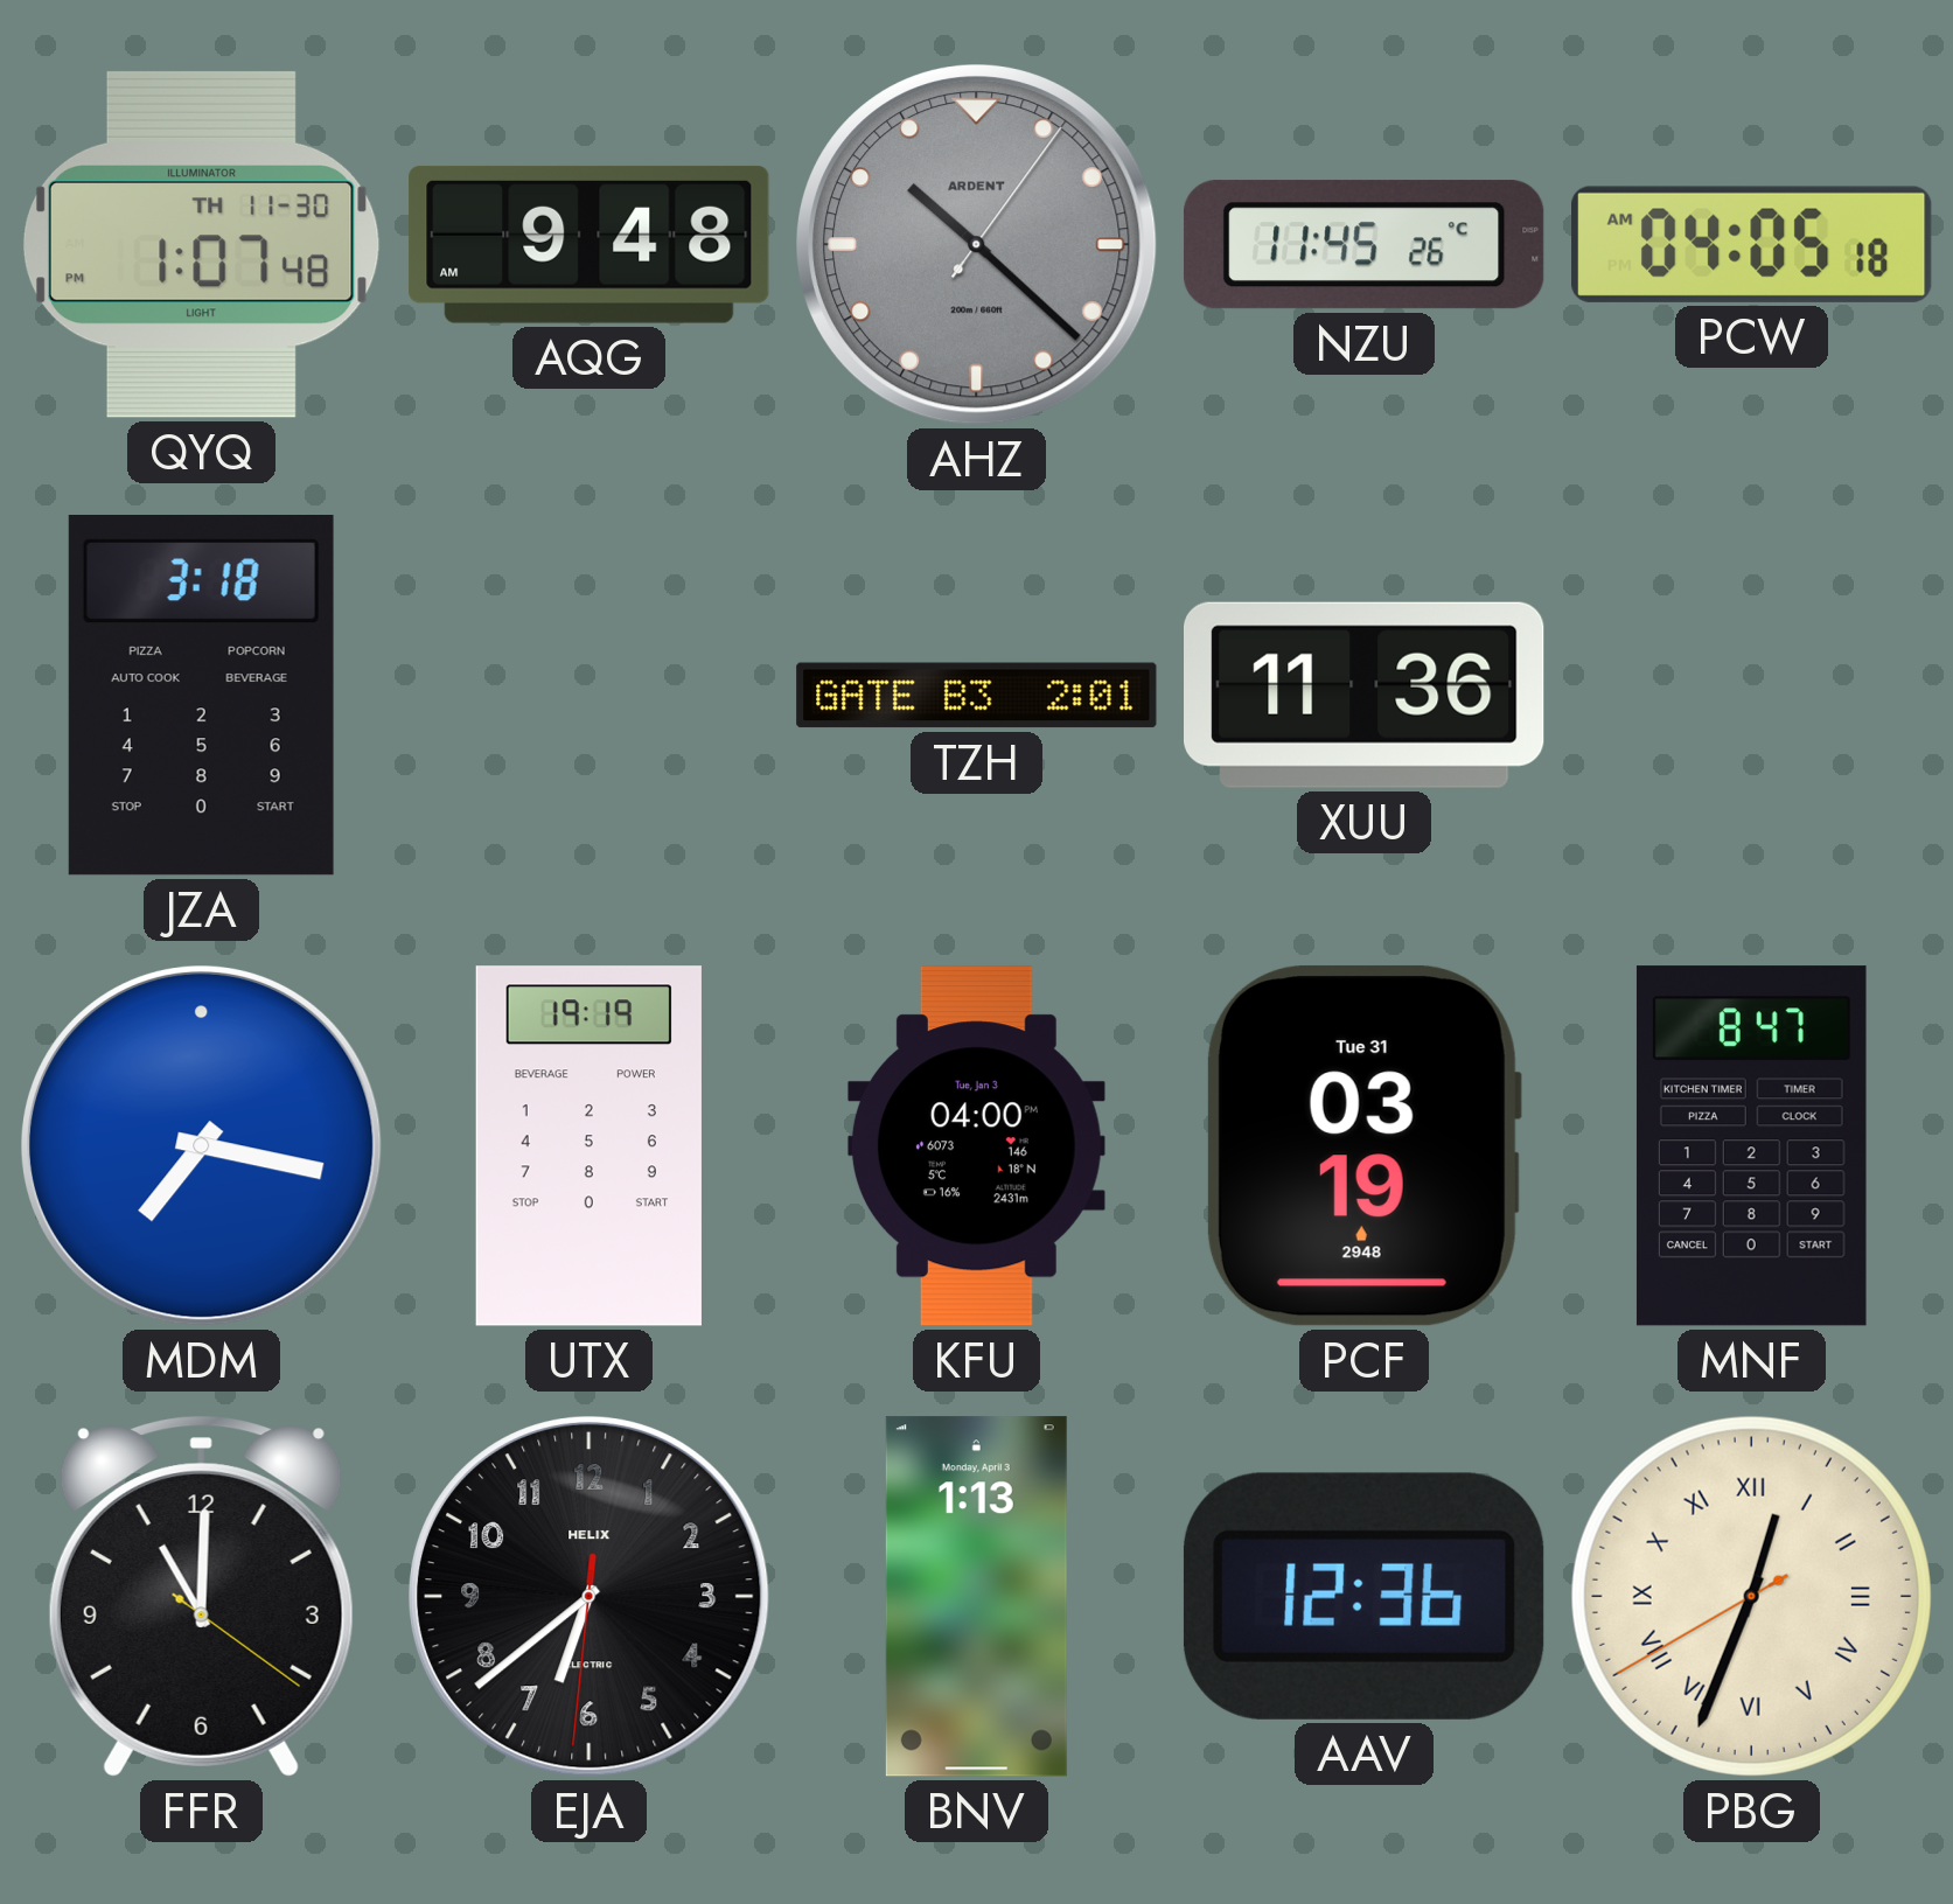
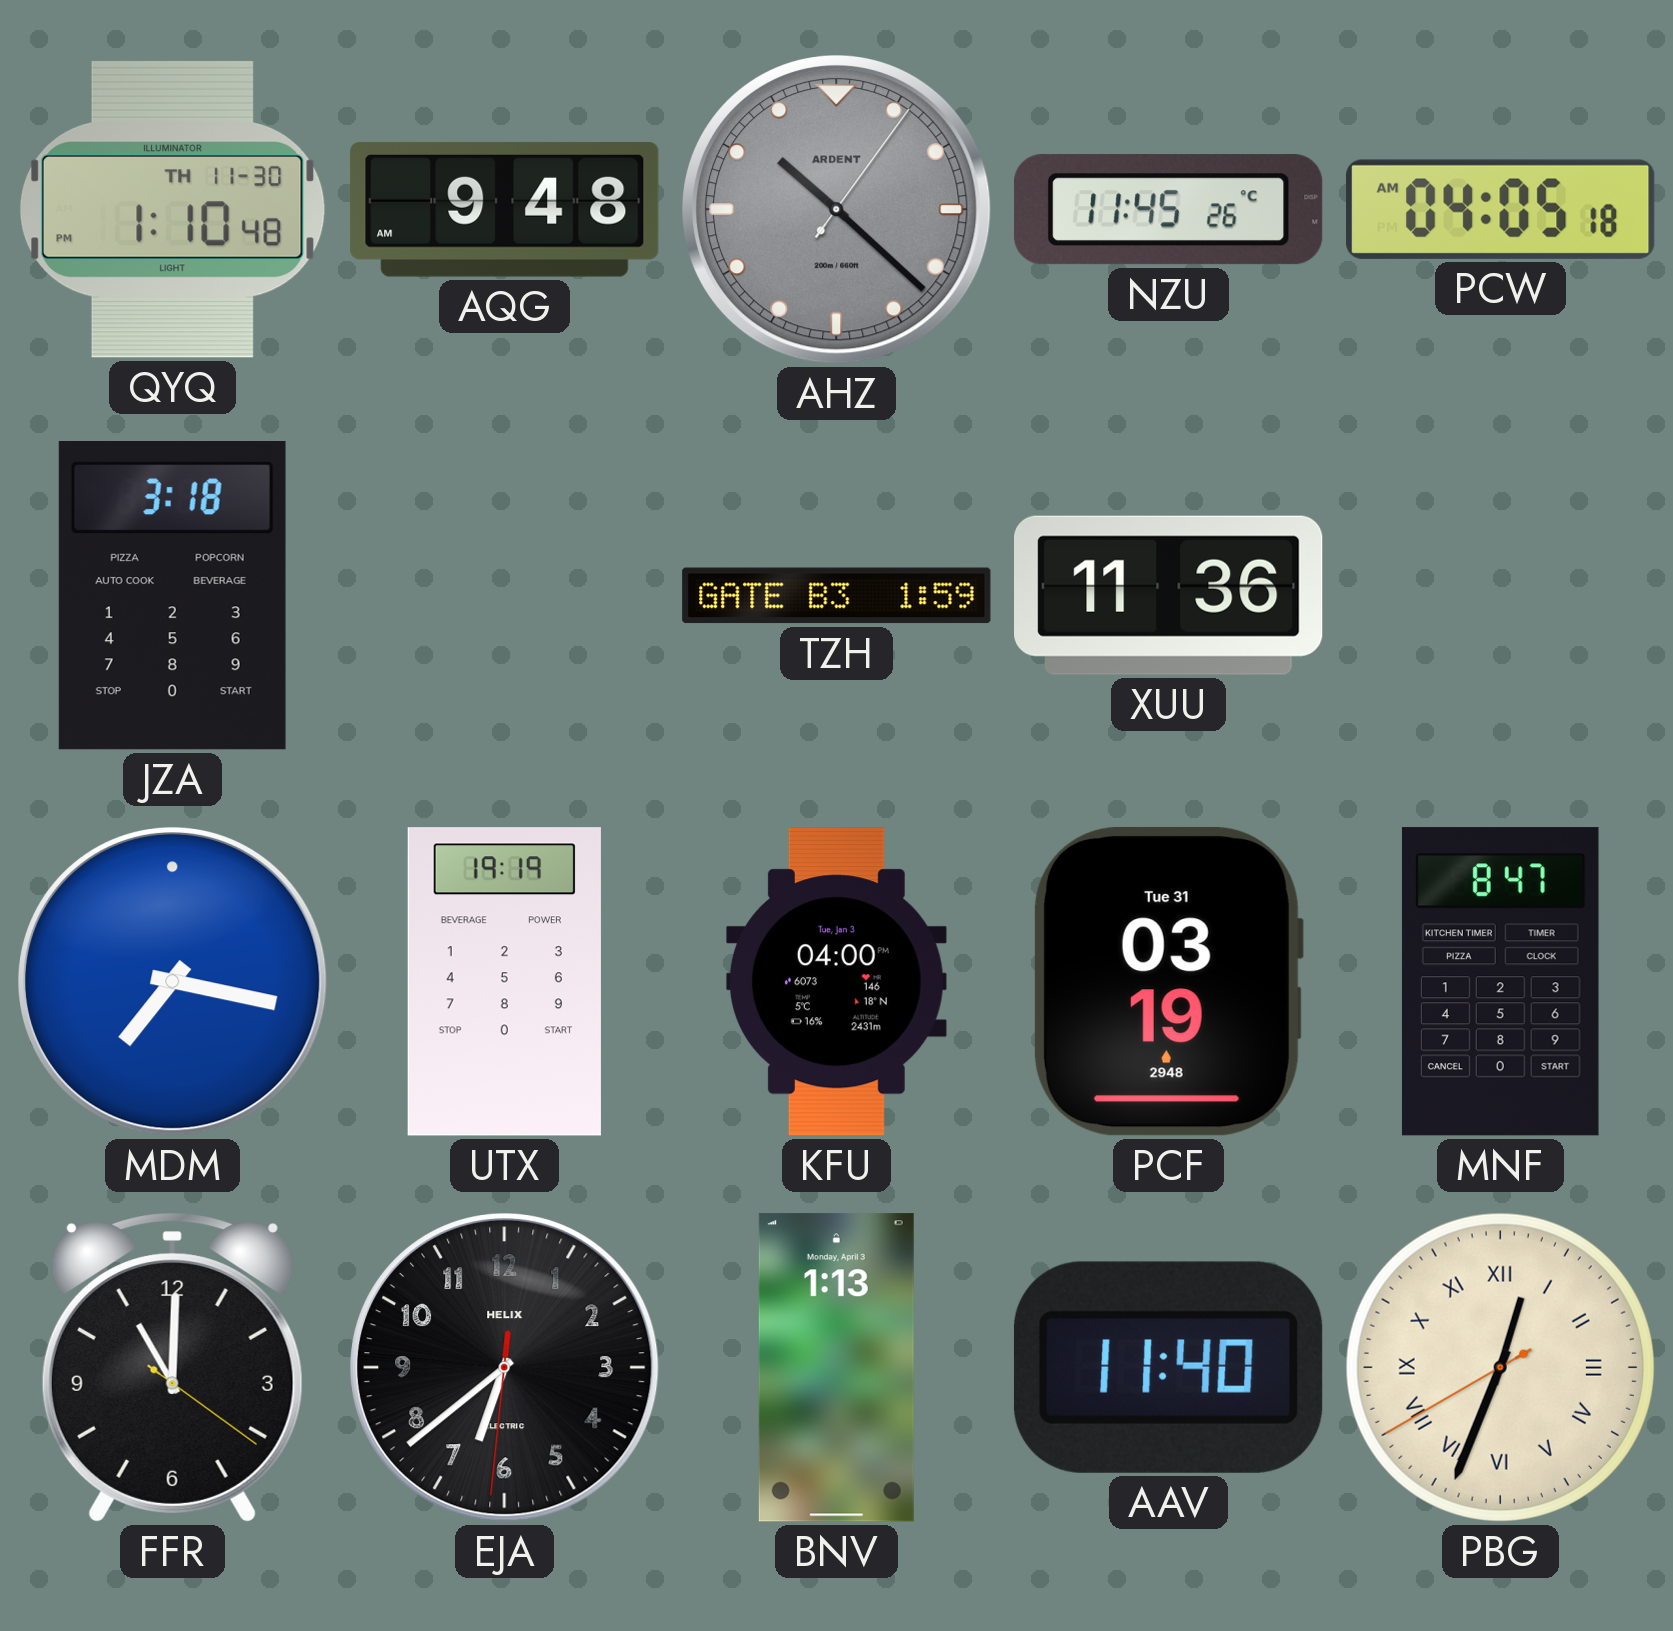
QYQ: 1:07 -> 1:10
TZH: 2:01 -> 1:59
AAV: 12:36 -> 11:40
